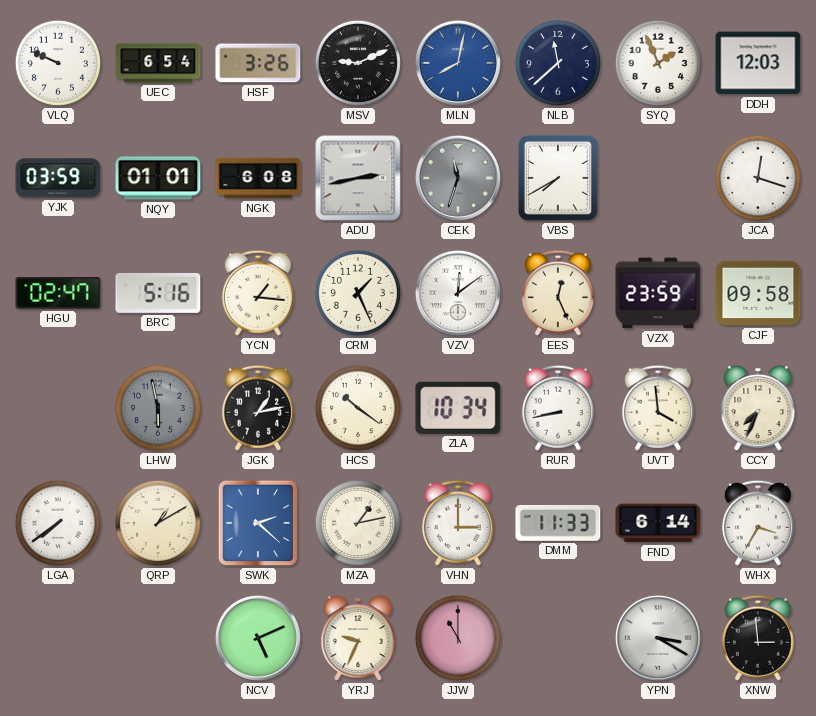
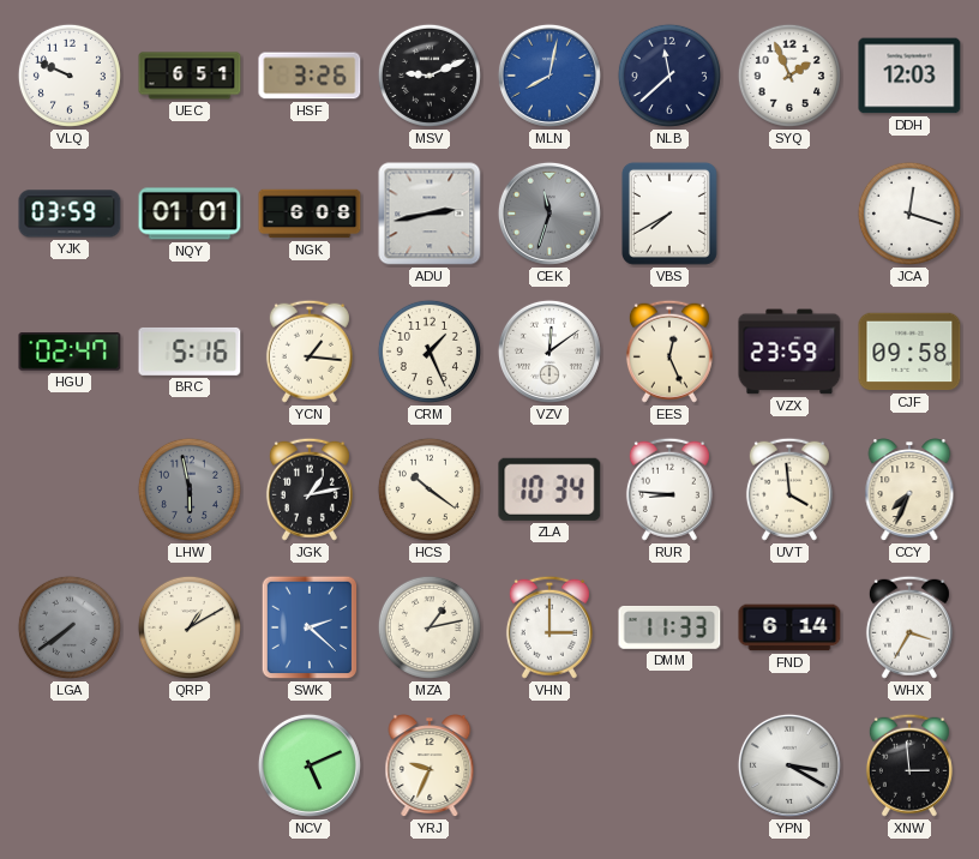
UEC: 6:54 -> 6:51
RUR: 8:43 -> 8:46
LGA dial: white -> grey
JJW: 11:00 -> none
